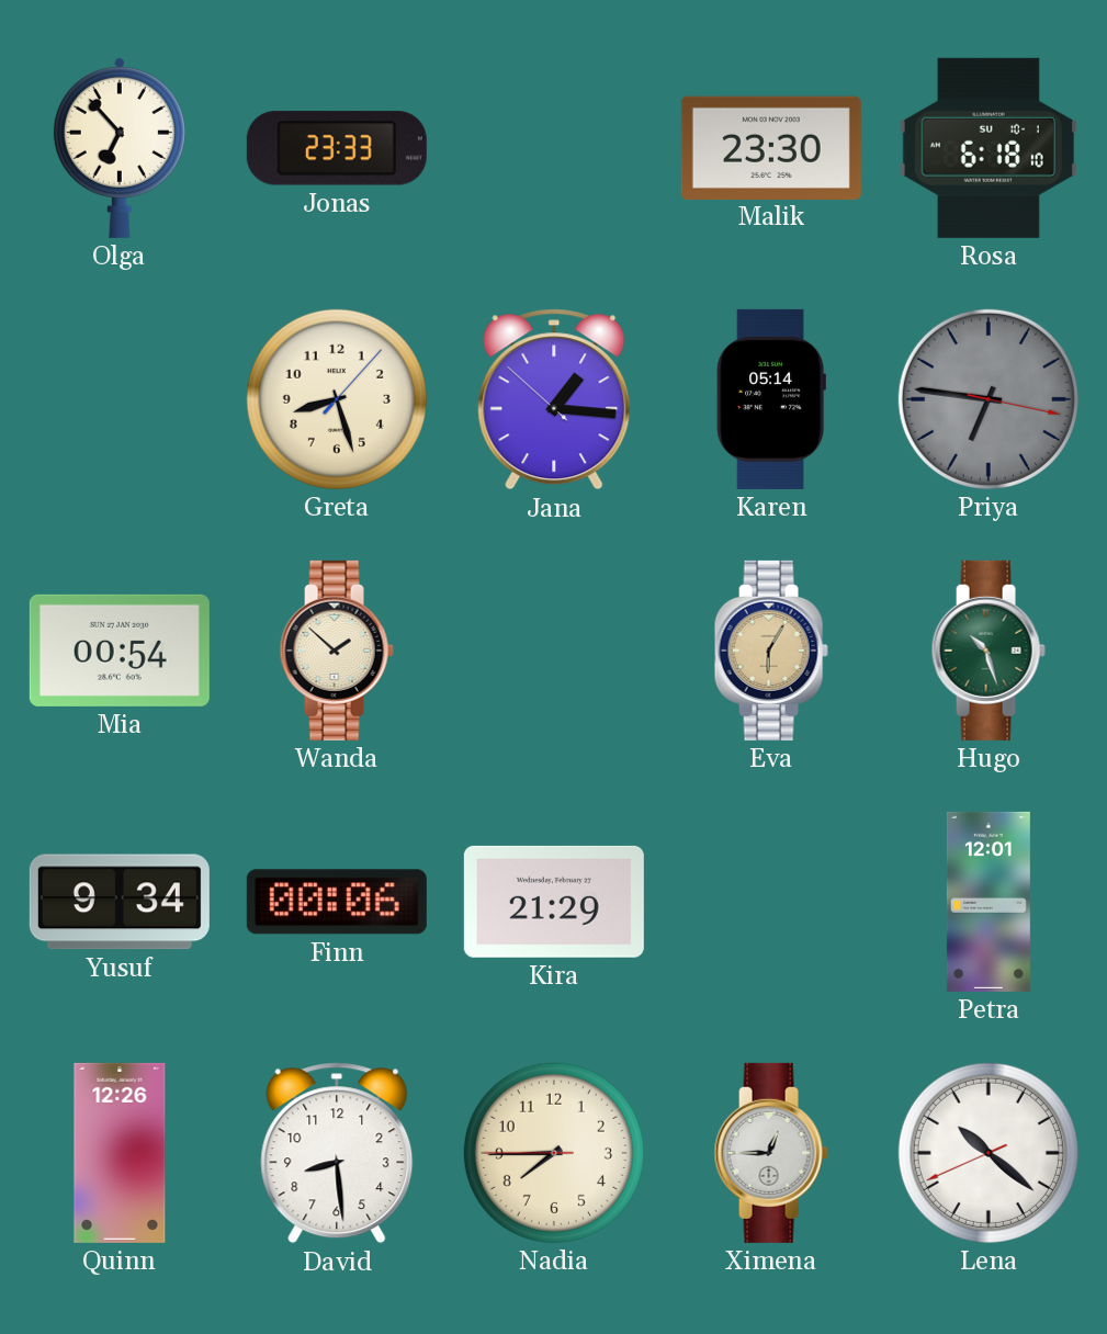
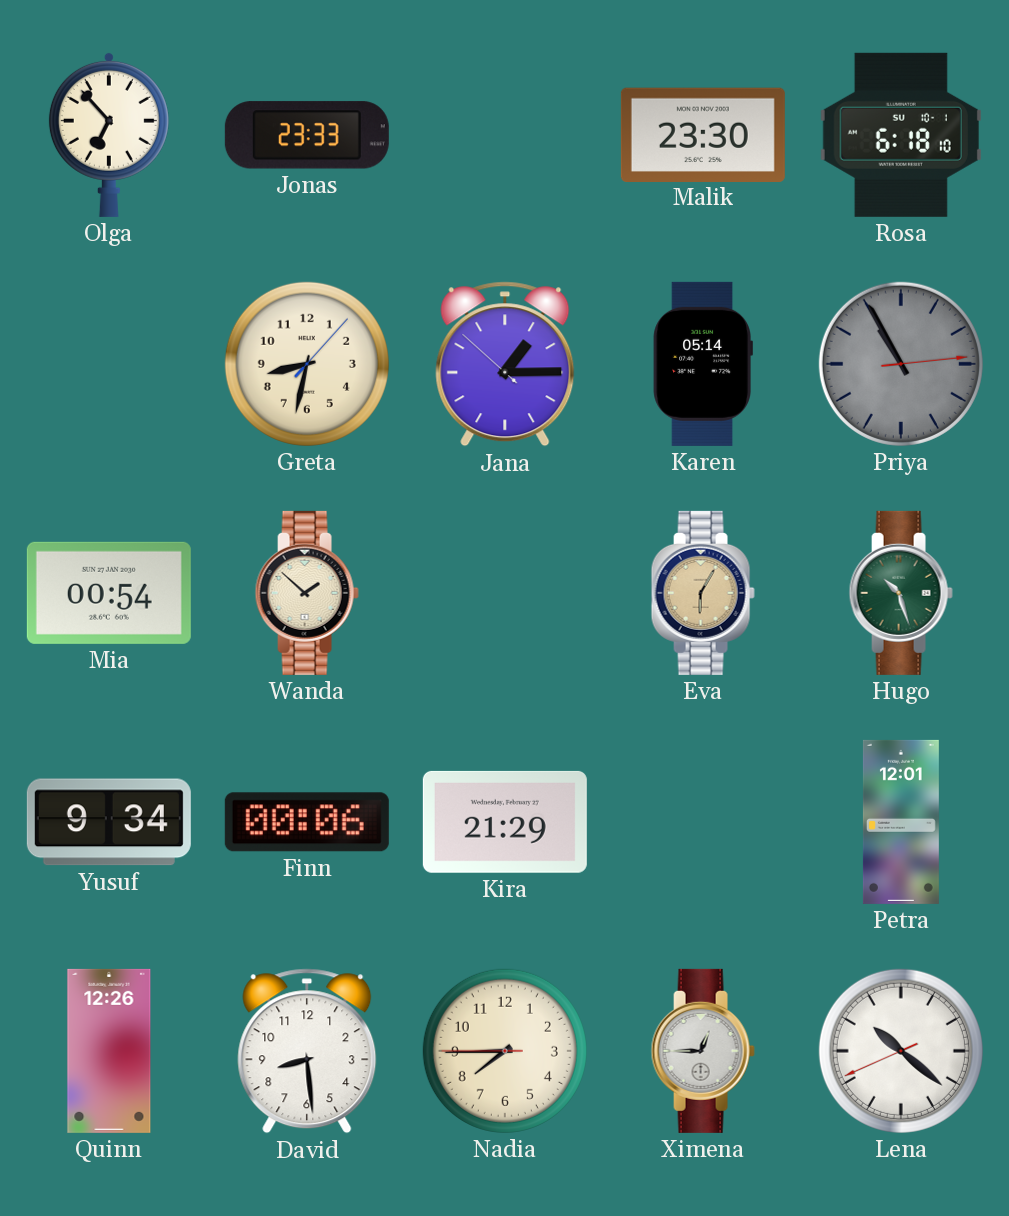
Greta: 8:27 -> 8:32
Jana: 1:15 -> 1:14
Priya: 6:46 -> 10:55
